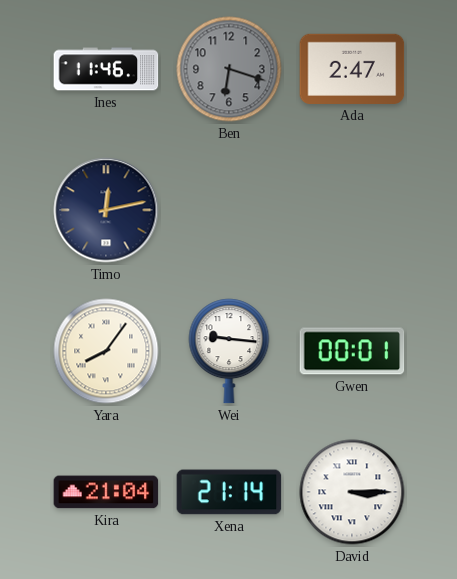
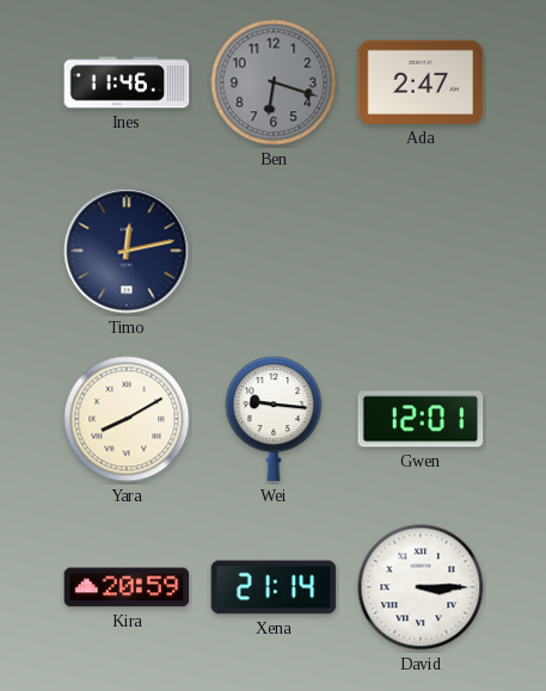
Yara: 8:06 -> 8:10
Gwen: 00:01 -> 12:01
Kira: 21:04 -> 20:59
